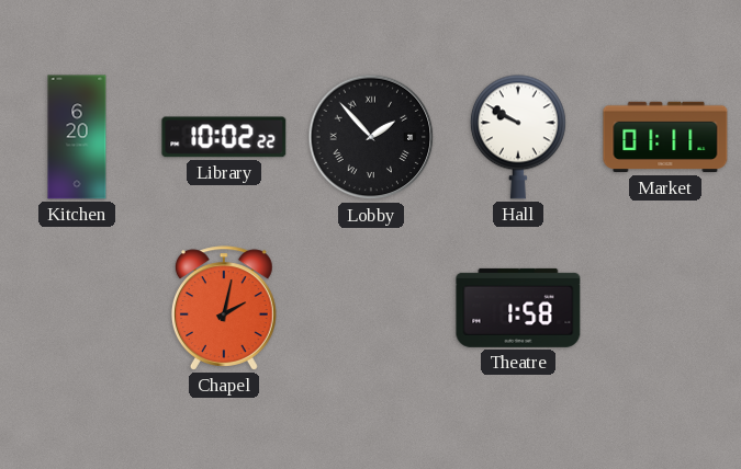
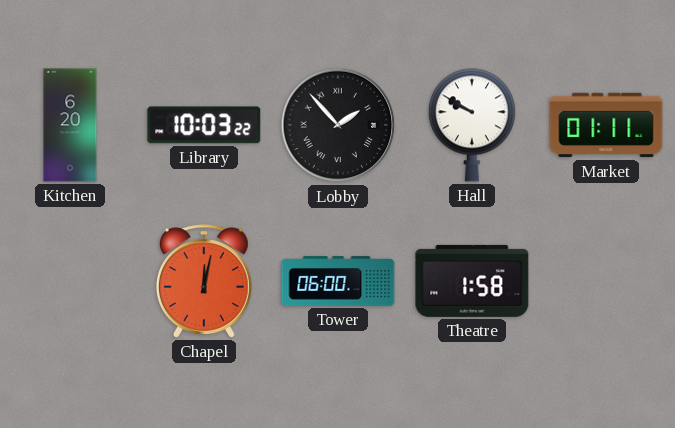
Library: 10:02 -> 10:03
Chapel: 2:02 -> 12:02
Tower: none -> 06:00
